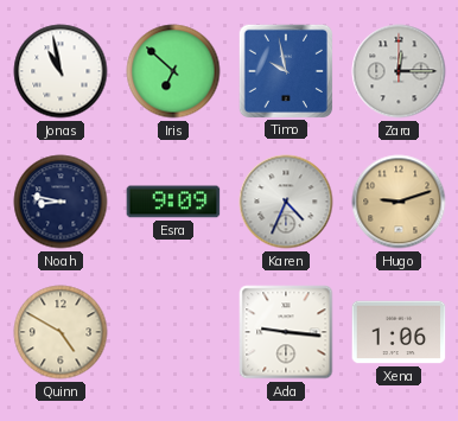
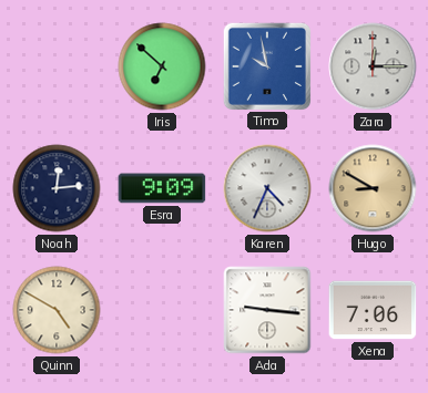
Jonas: 10:58 -> none
Noah: 8:47 -> 12:14
Hugo: 9:12 -> 8:50
Xena: 1:06 -> 7:06
